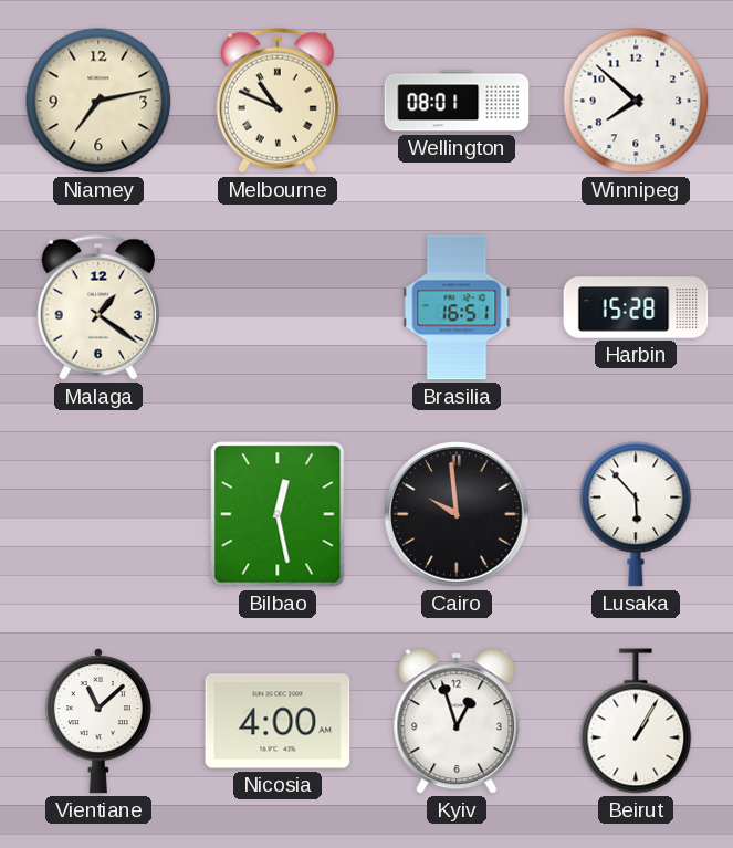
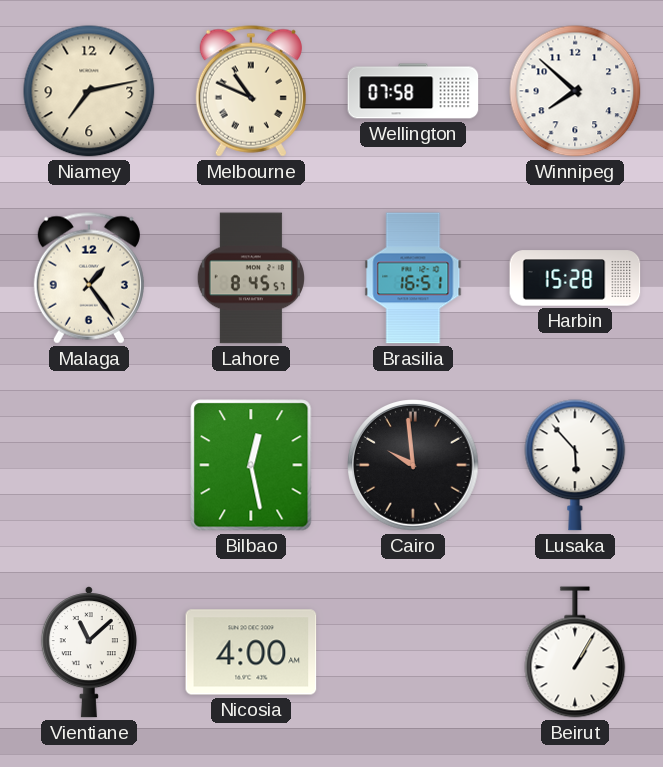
Wellington: 08:01 -> 07:58
Malaga: 1:21 -> 1:24
Lahore: none -> 8:45
Kyiv: 12:57 -> none
